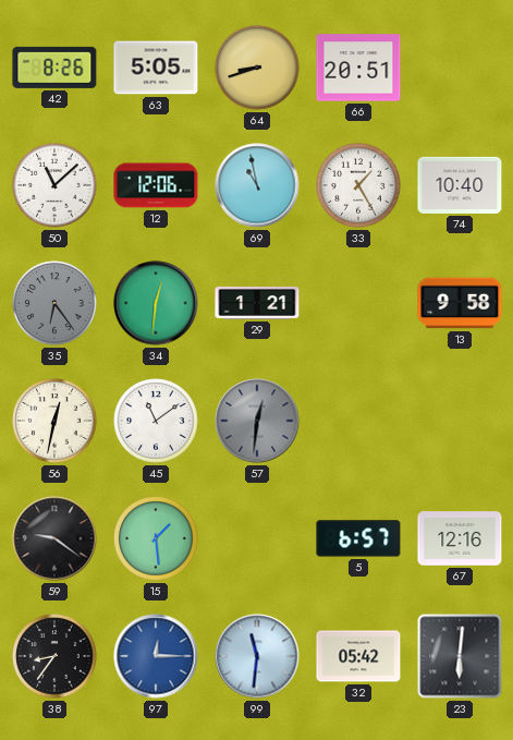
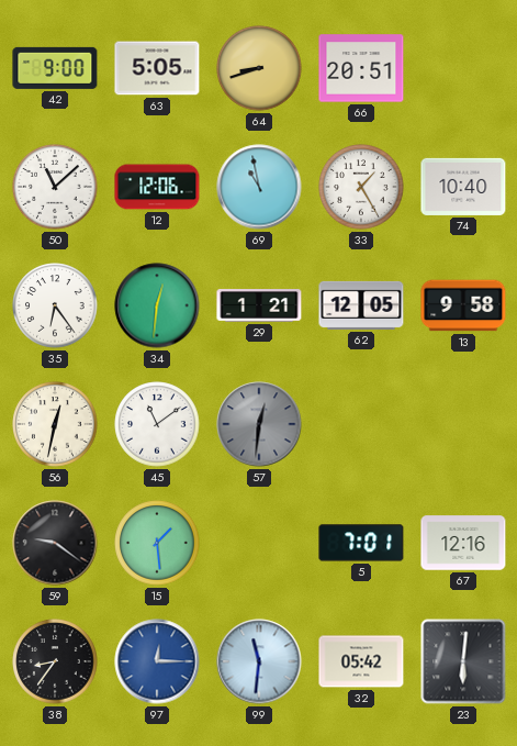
42: 8:26 -> 9:00
35 dial: grey -> white
62: none -> 12:05
5: 6:57 -> 7:01
